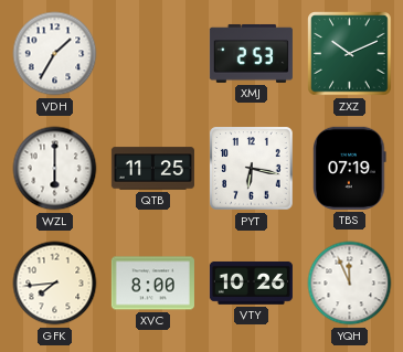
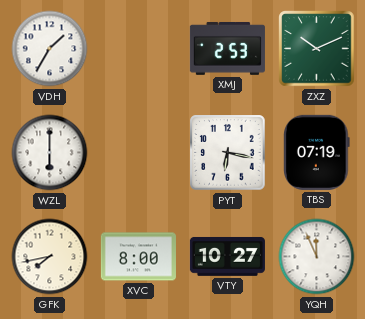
QTB: 11:25 -> none
GFK: 7:44 -> 7:43
VTY: 10:26 -> 10:27
